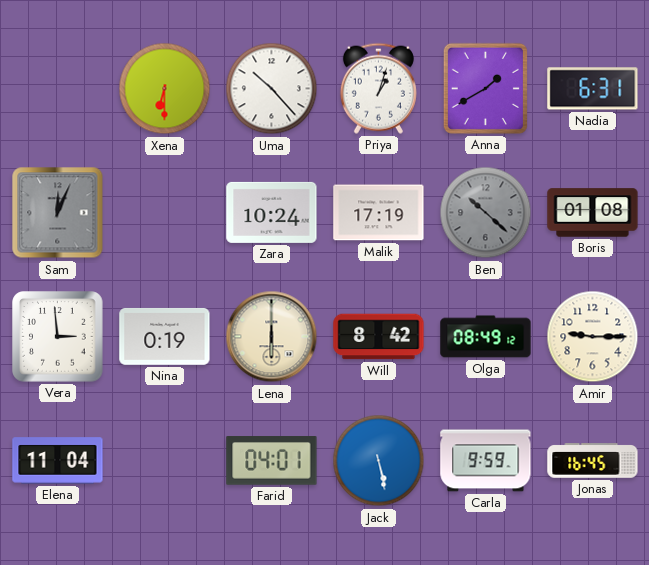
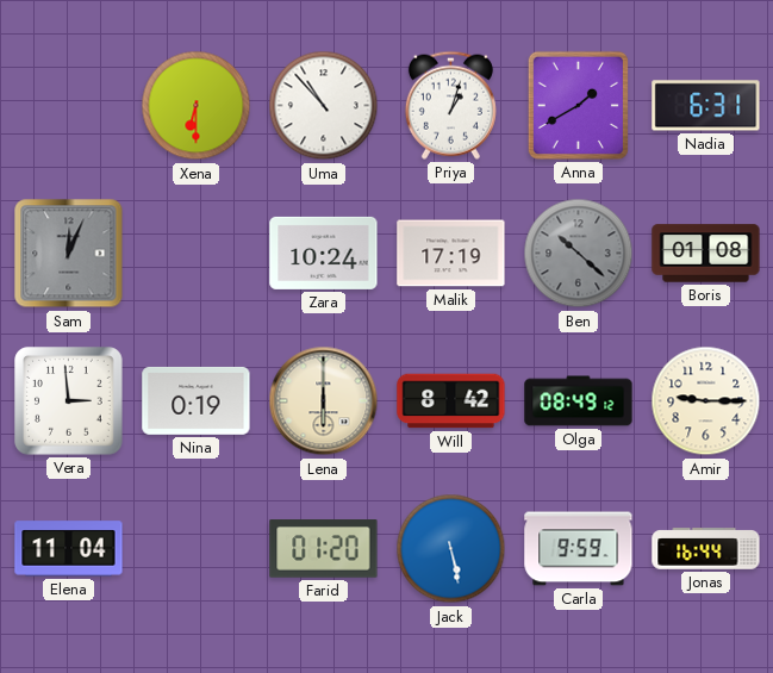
Uma: 10:23 -> 10:53
Farid: 04:01 -> 01:20
Jonas: 16:45 -> 16:44
